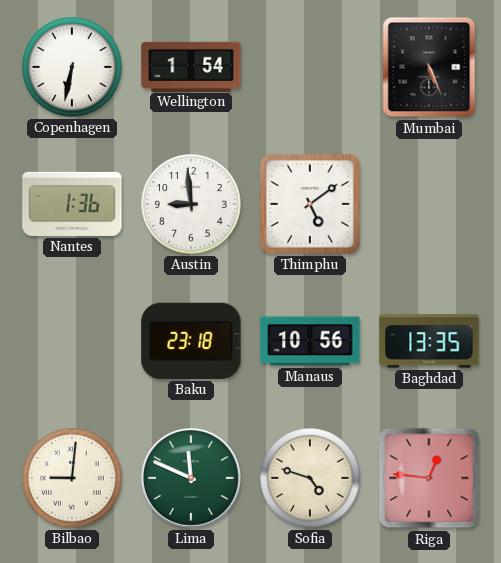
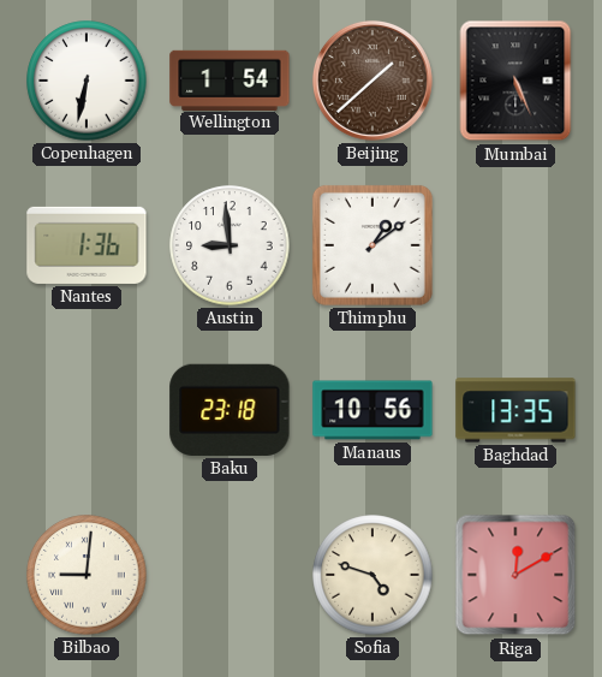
Beijing: none -> 1:38
Thimphu: 5:09 -> 1:09
Lima: 11:49 -> none
Riga: 12:46 -> 12:10
